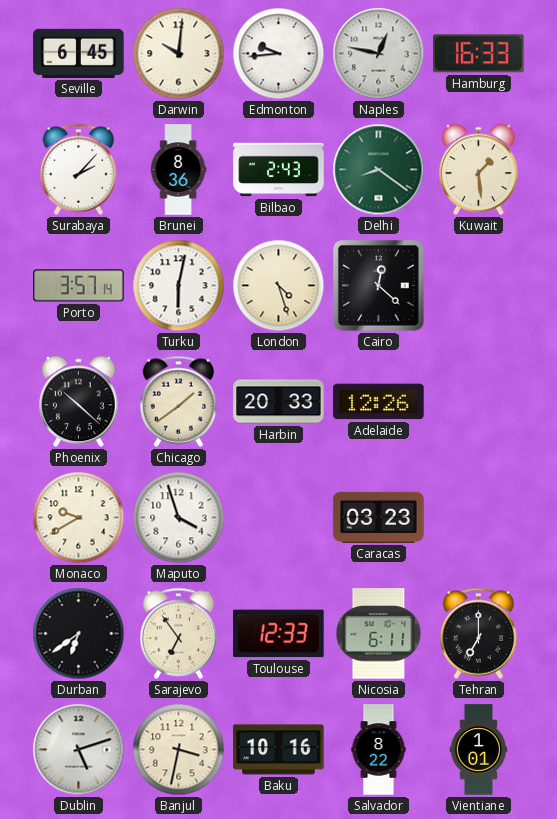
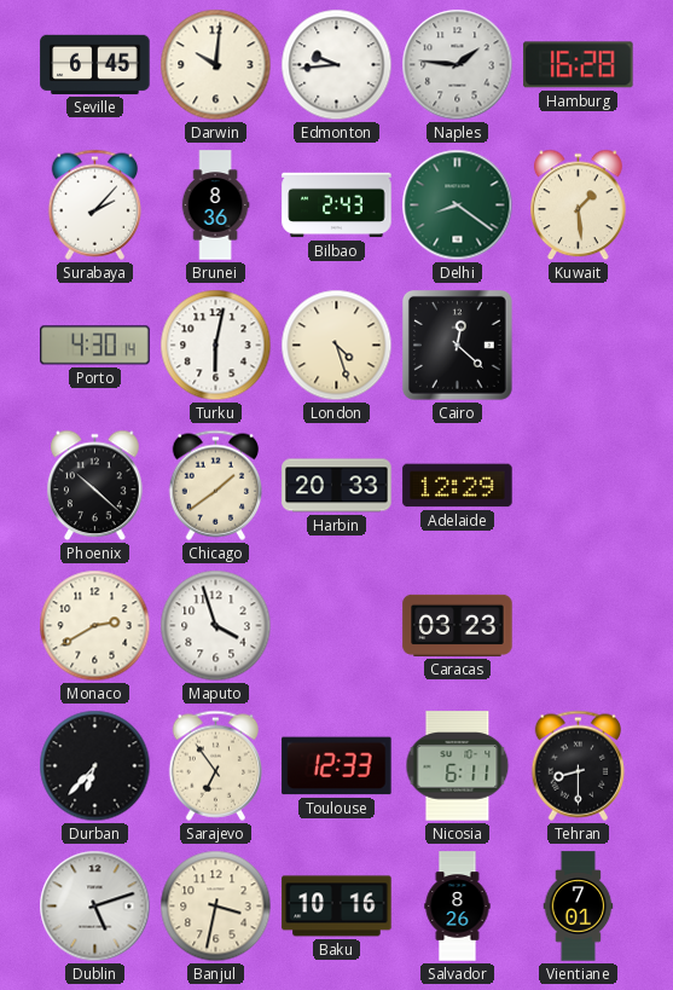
Naples: 12:47 -> 1:46
Hamburg: 16:33 -> 16:28
Porto: 3:57 -> 4:30
Adelaide: 12:26 -> 12:29
Monaco: 9:40 -> 2:40
Durban: 6:39 -> 6:37
Tehran: 7:00 -> 8:30
Salvador: 8:22 -> 8:26
Vientiane: 1:01 -> 7:01
